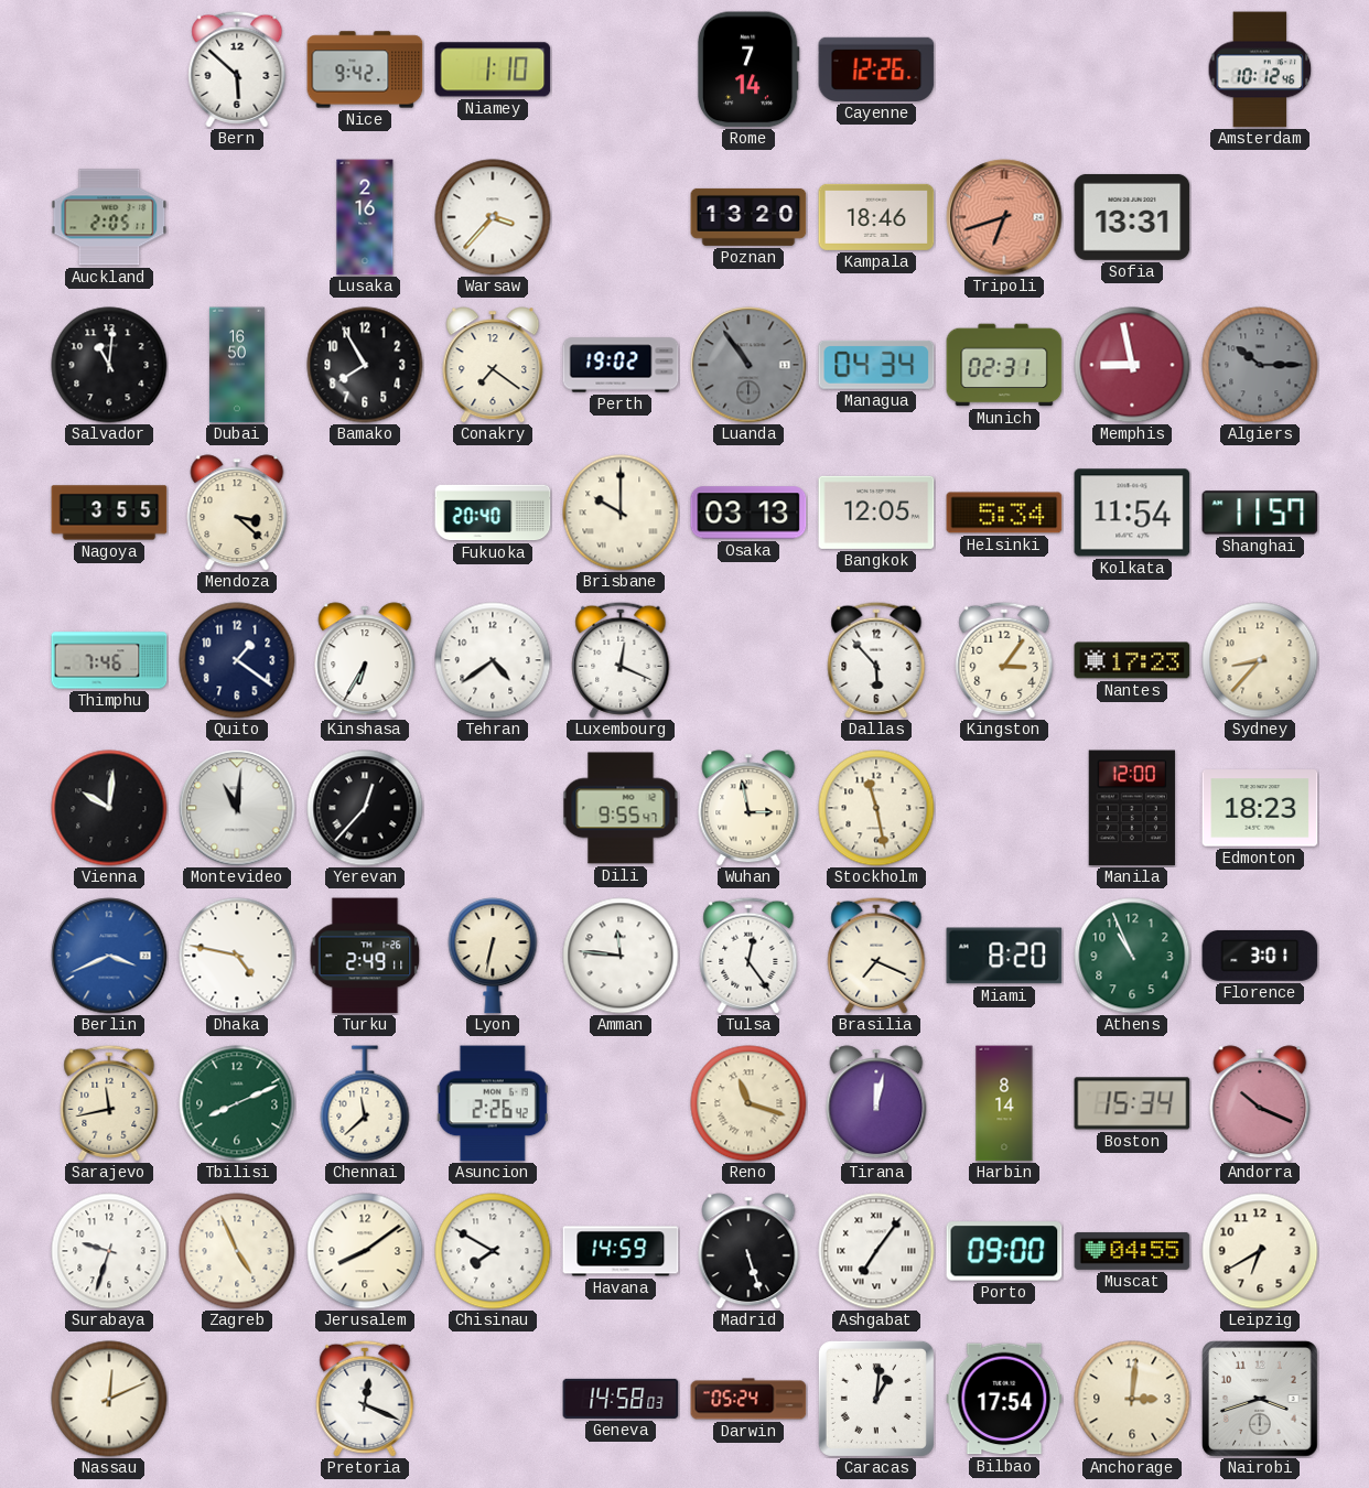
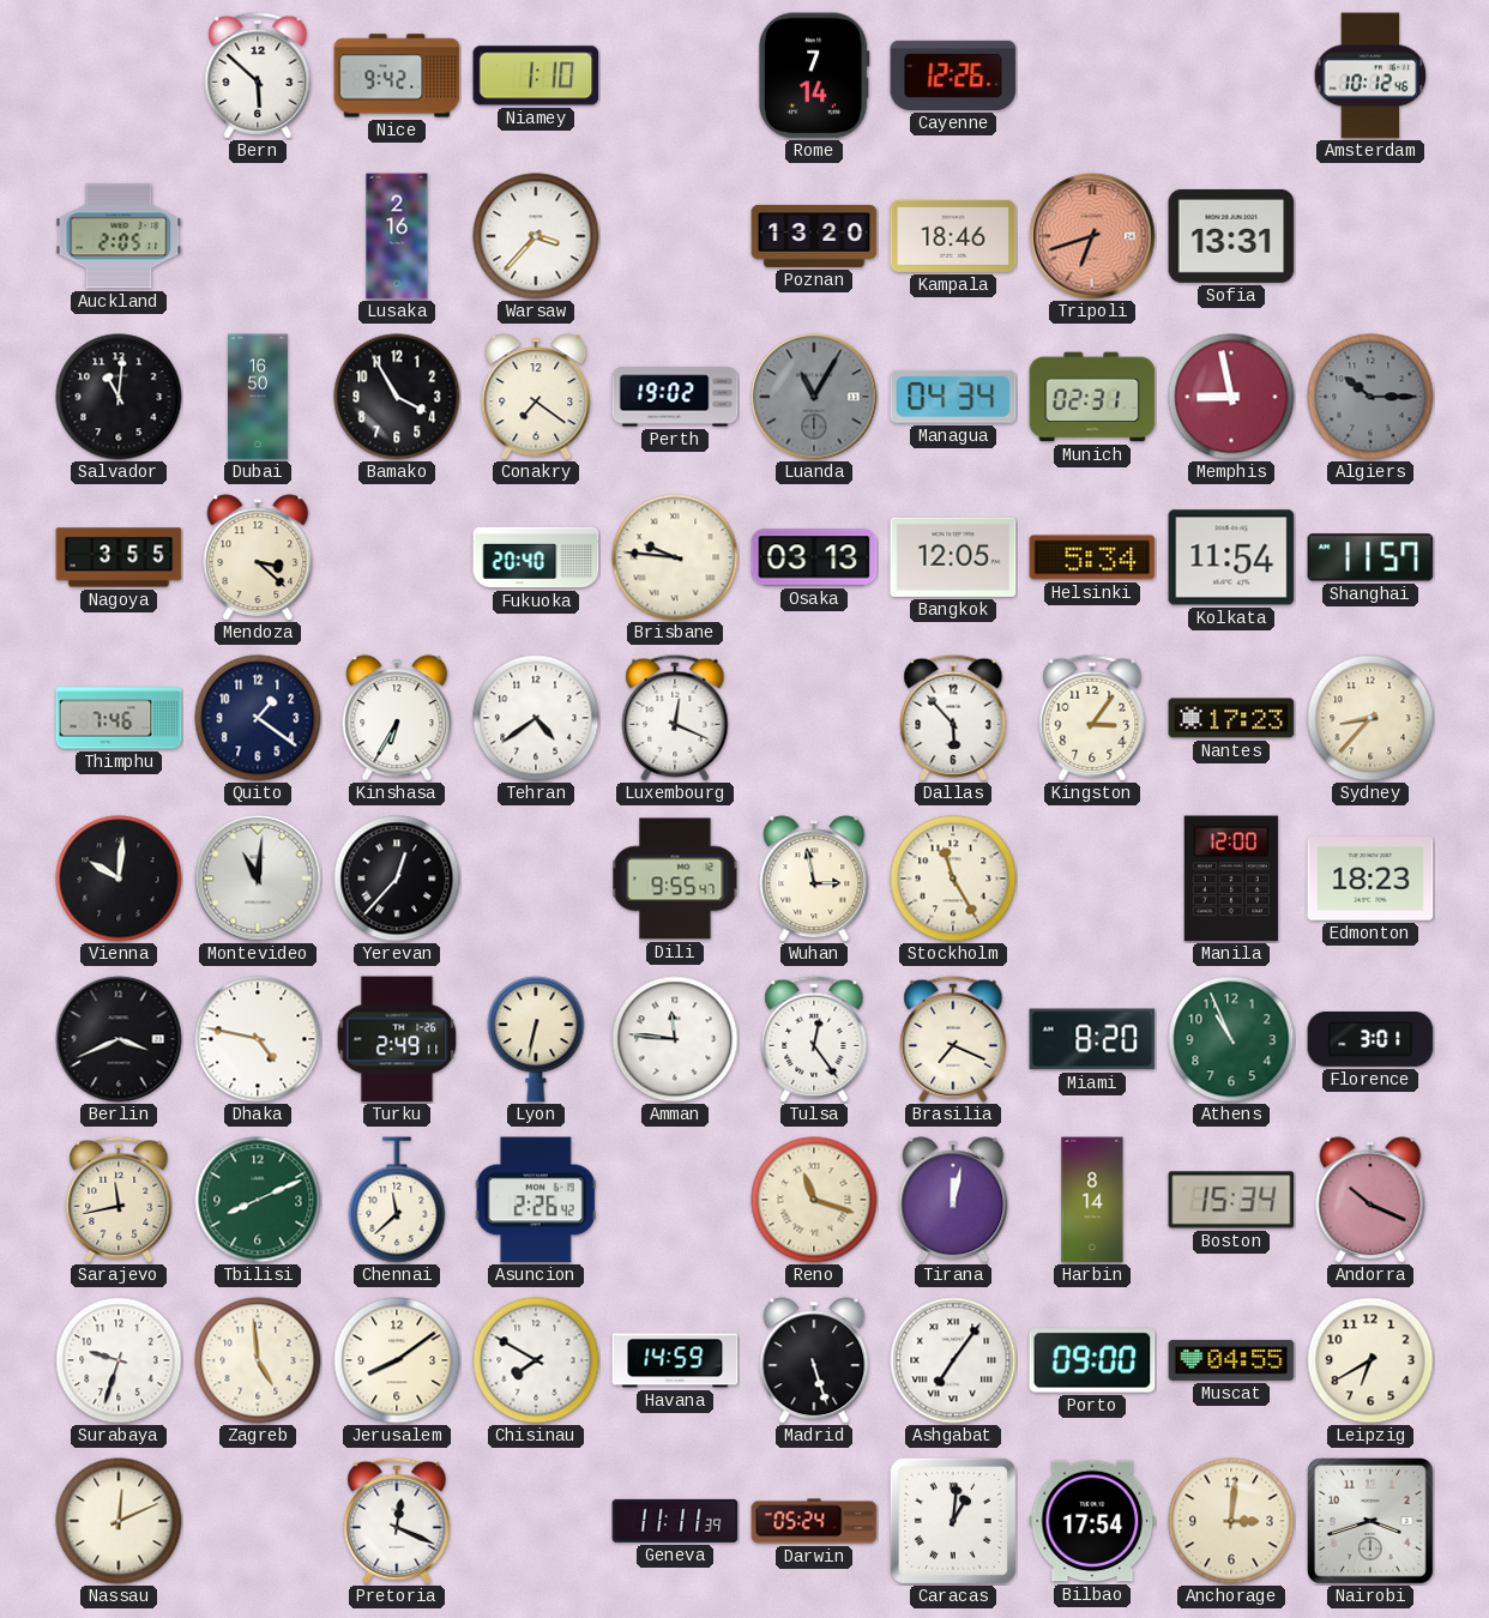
Bamako: 7:55 -> 3:55
Luanda: 10:54 -> 11:05
Brisbane: 10:00 -> 9:46
Stockholm: 11:28 -> 11:25
Berlin dial: blue -> black
Zagreb: 4:56 -> 4:59
Geneva: 14:58 -> 11:11
